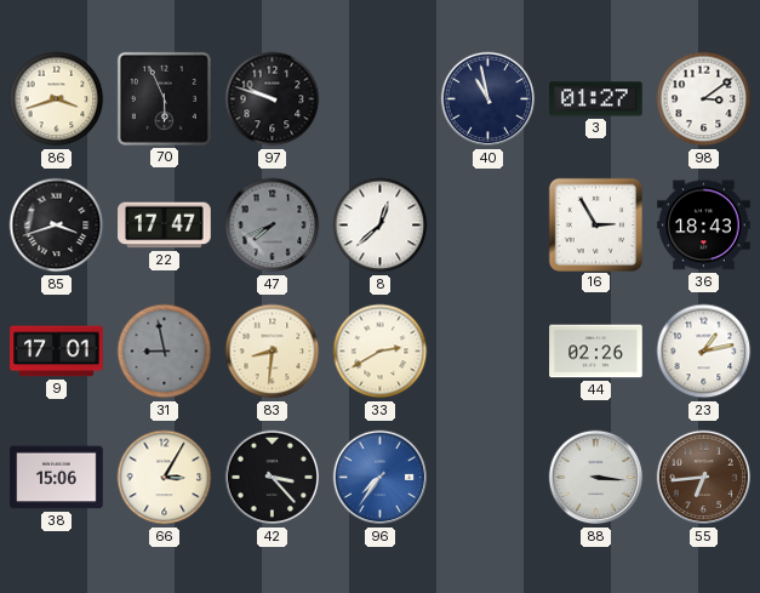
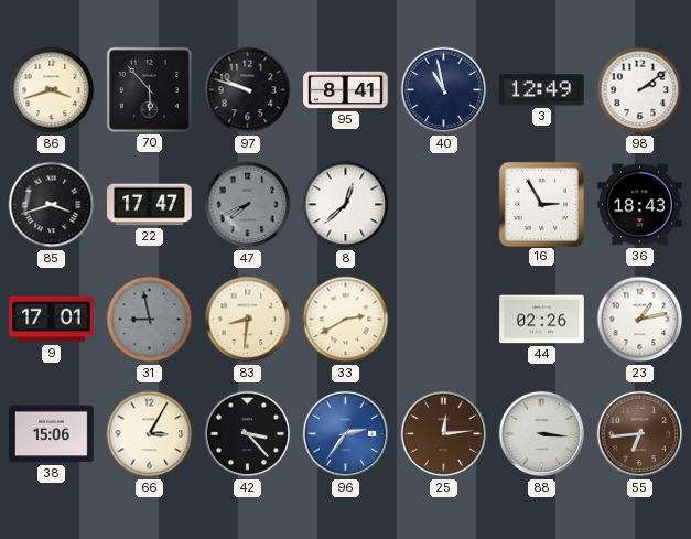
70: 5:56 -> 5:53
95: none -> 8:41
3: 01:27 -> 12:49
98: 3:09 -> 2:09
96: 7:36 -> 2:36
25: none -> 12:14
